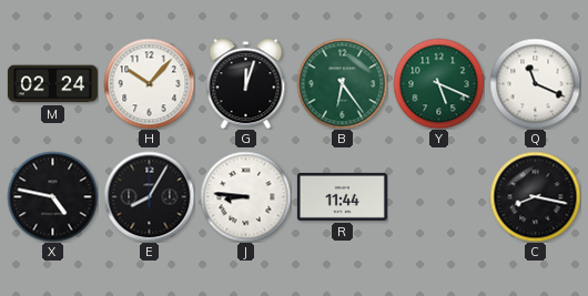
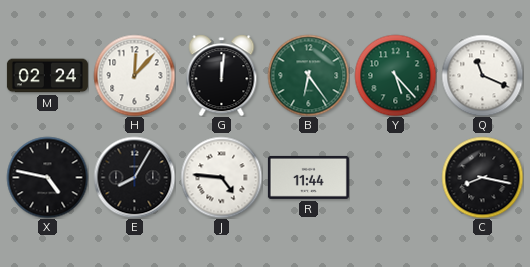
H: 10:07 -> 12:07
G: 12:03 -> 12:01
Y: 5:19 -> 5:23
J: 8:46 -> 4:46
